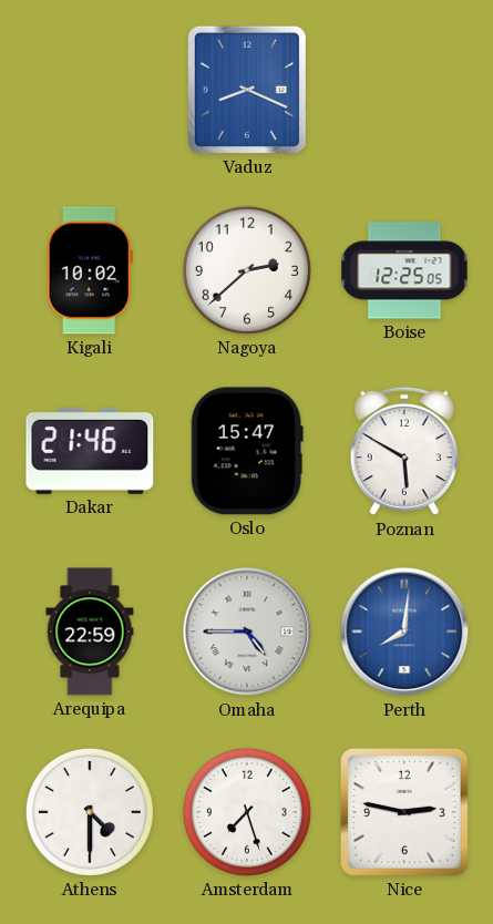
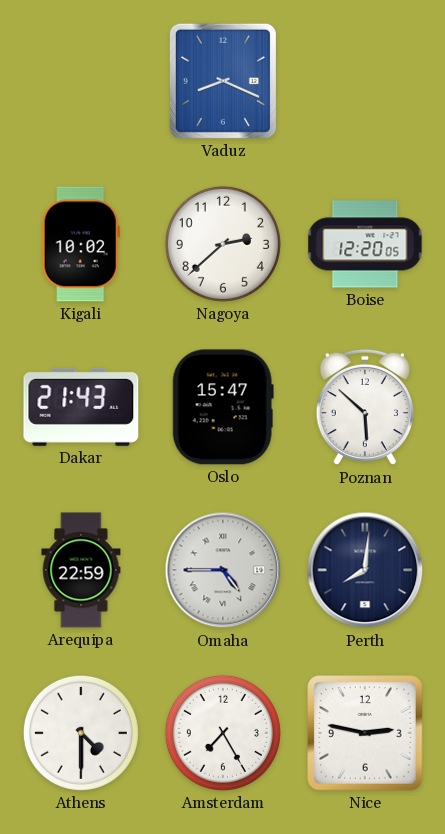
Boise: 12:25 -> 12:20
Dakar: 21:46 -> 21:43
Poznan: 5:50 -> 5:52
Perth dial: blue -> navy
Amsterdam: 7:27 -> 7:25
